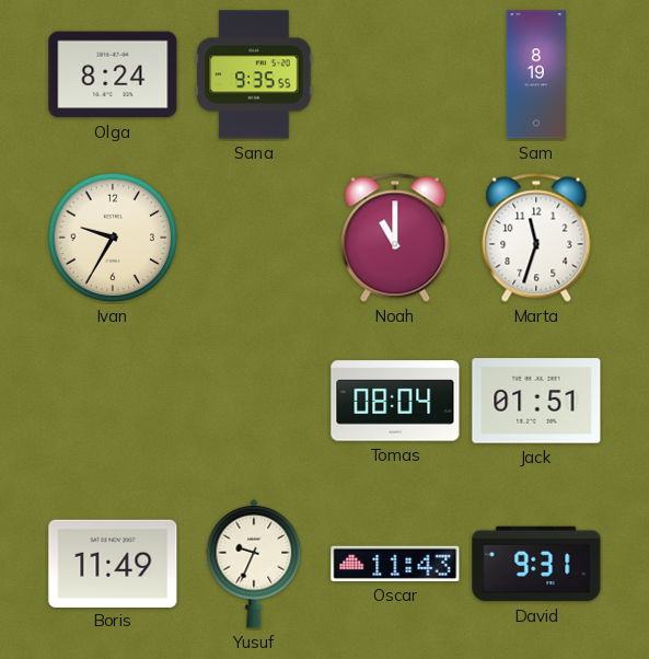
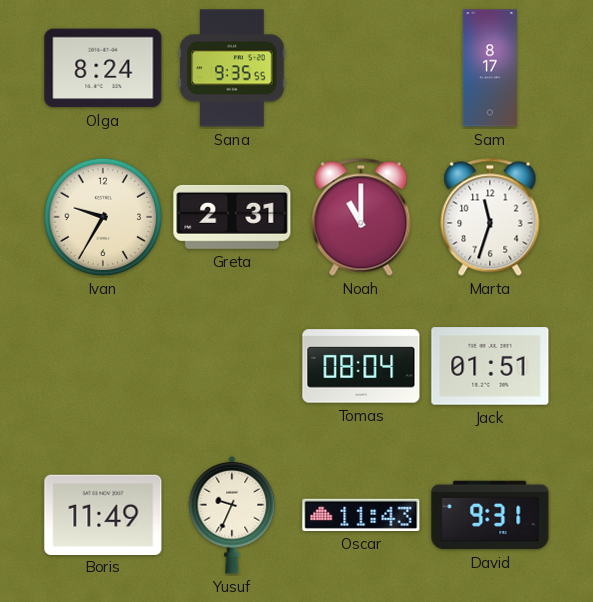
Sam: 8:19 -> 8:17
Greta: none -> 2:31
